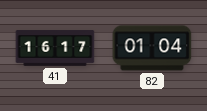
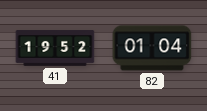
41: 16:17 -> 19:52
